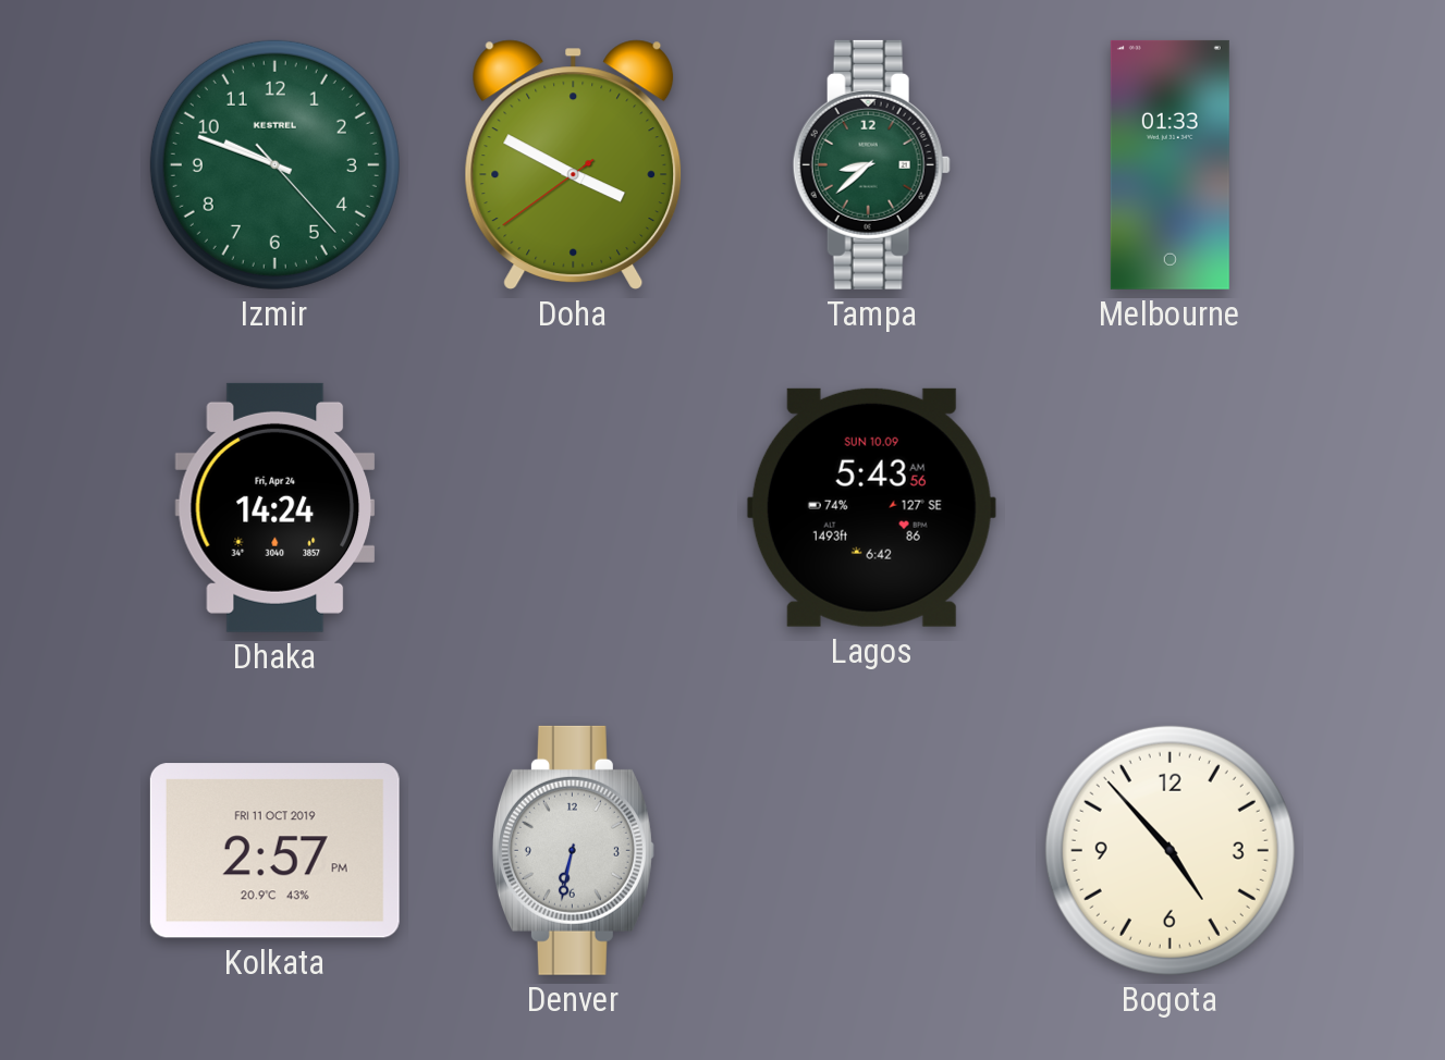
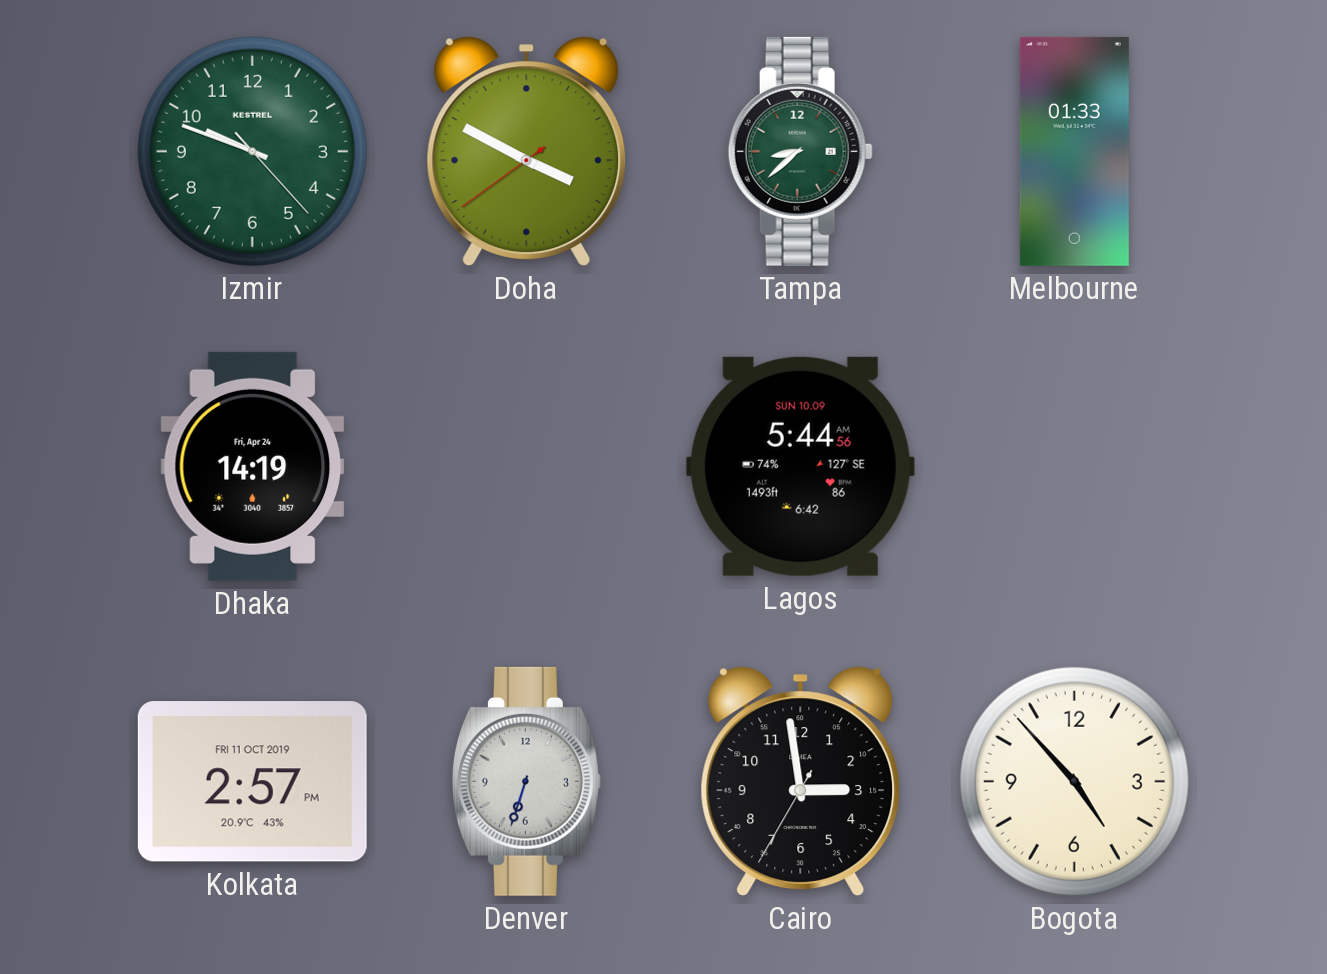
Dhaka: 14:24 -> 14:19
Lagos: 5:43 -> 5:44
Denver: 6:32 -> 6:33
Cairo: none -> 2:58
